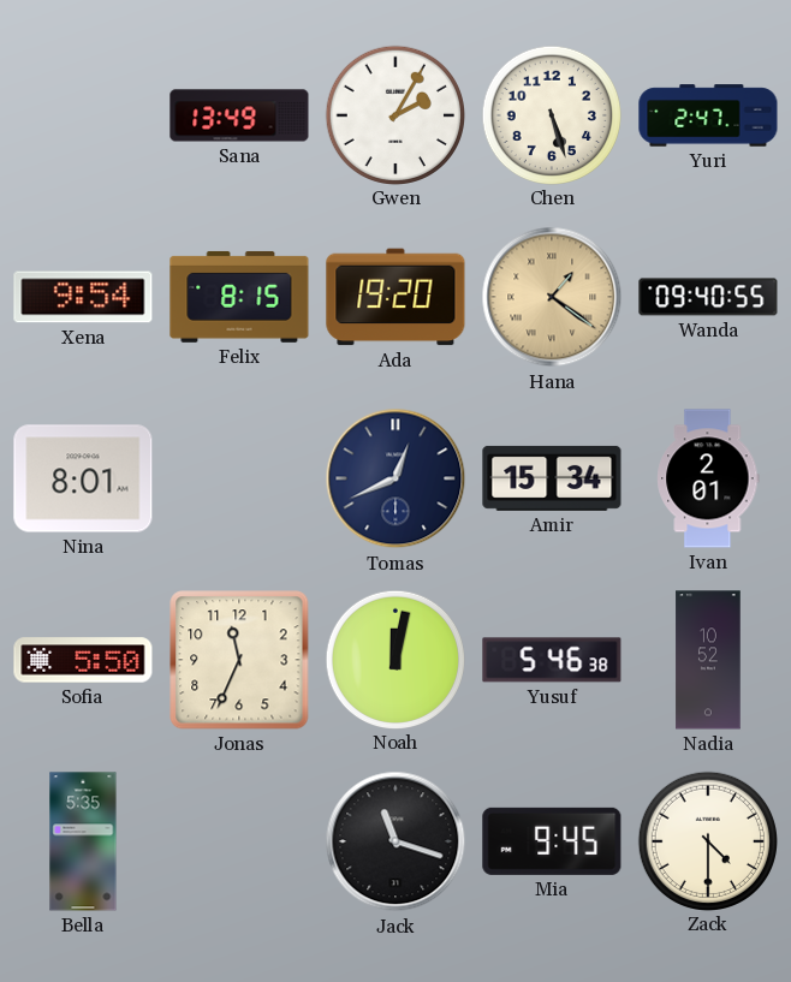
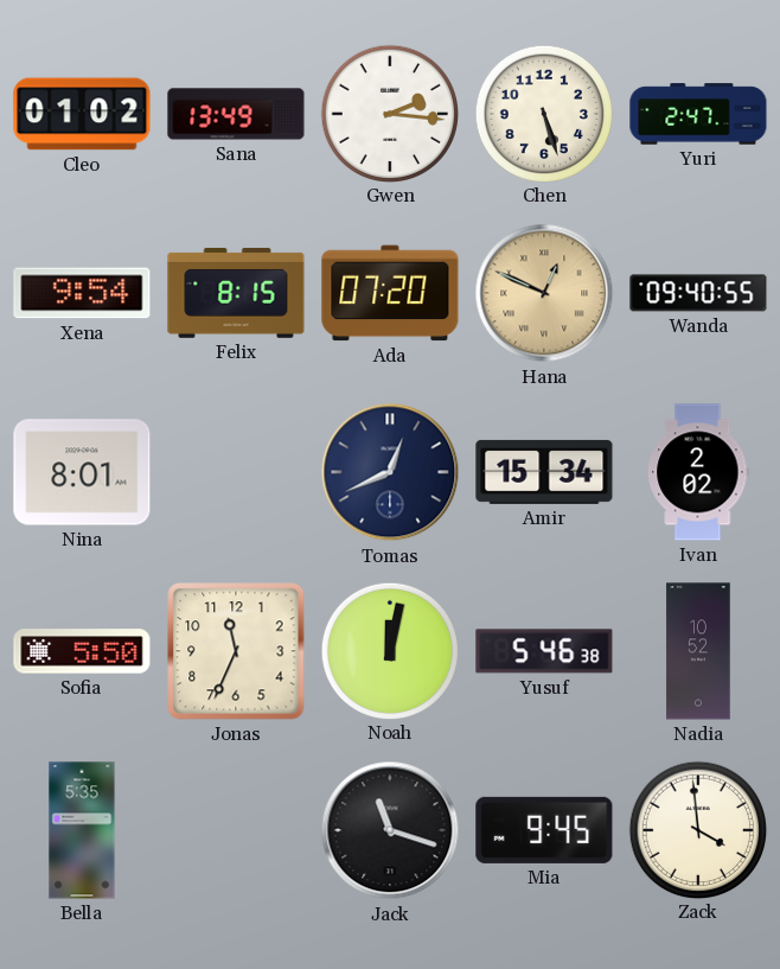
Cleo: none -> 01:02
Gwen: 2:05 -> 2:16
Ada: 19:20 -> 07:20
Hana: 1:21 -> 12:49
Ivan: 2:01 -> 2:02
Zack: 4:30 -> 3:59
